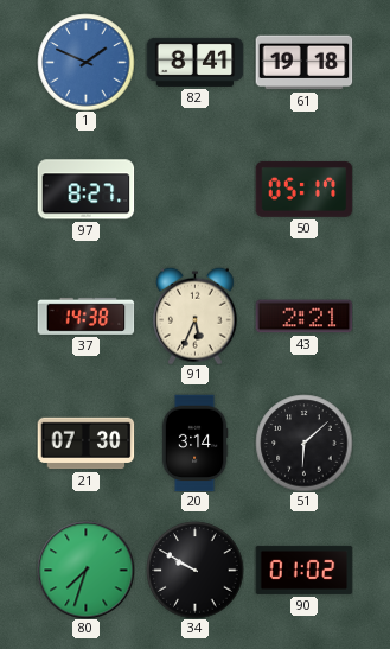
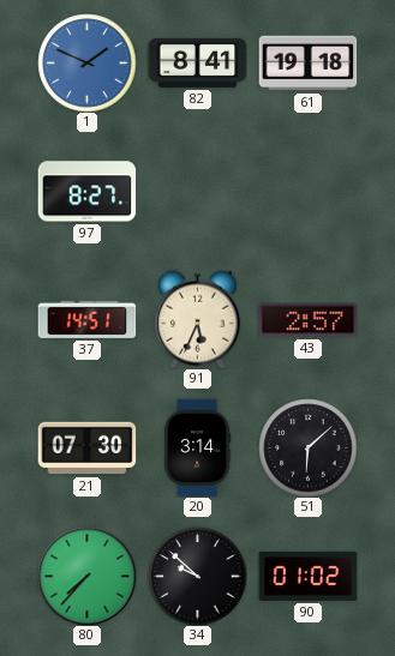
50: 05:17 -> none
37: 14:38 -> 14:51
43: 2:21 -> 2:57
80: 7:33 -> 7:37
34: 9:50 -> 9:52
